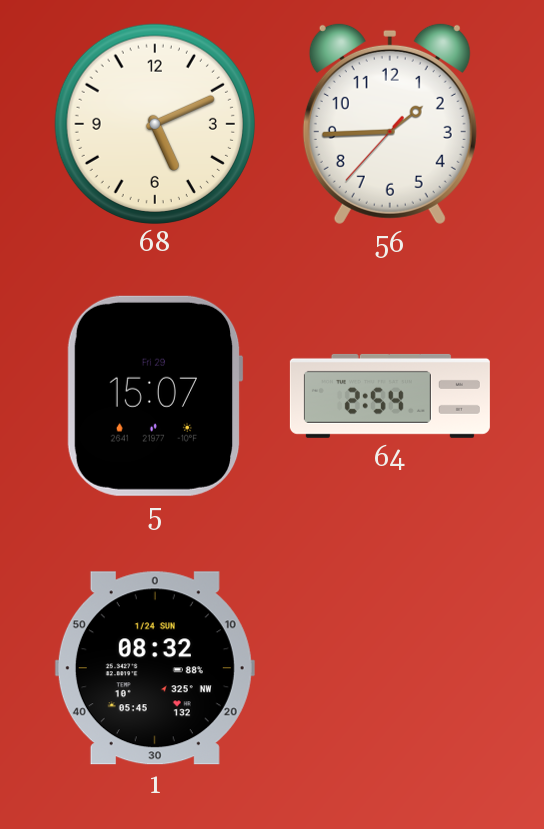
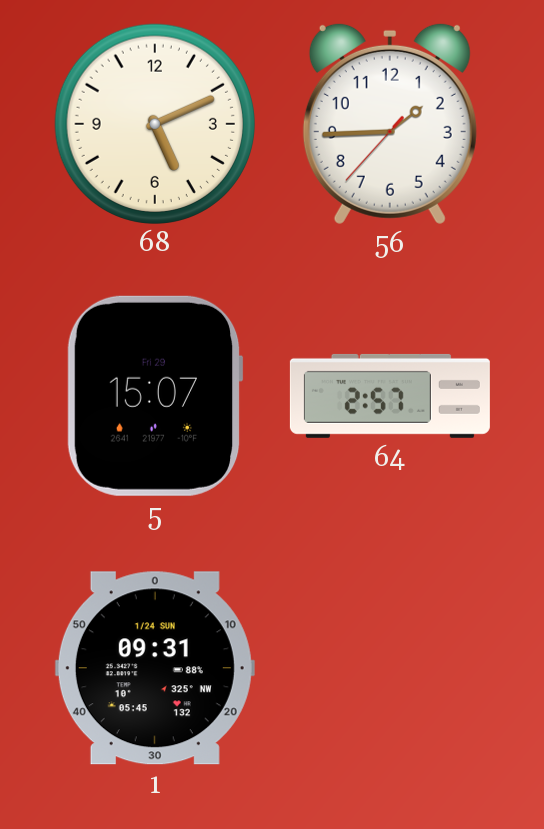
64: 2:54 -> 2:57
1: 08:32 -> 09:31
